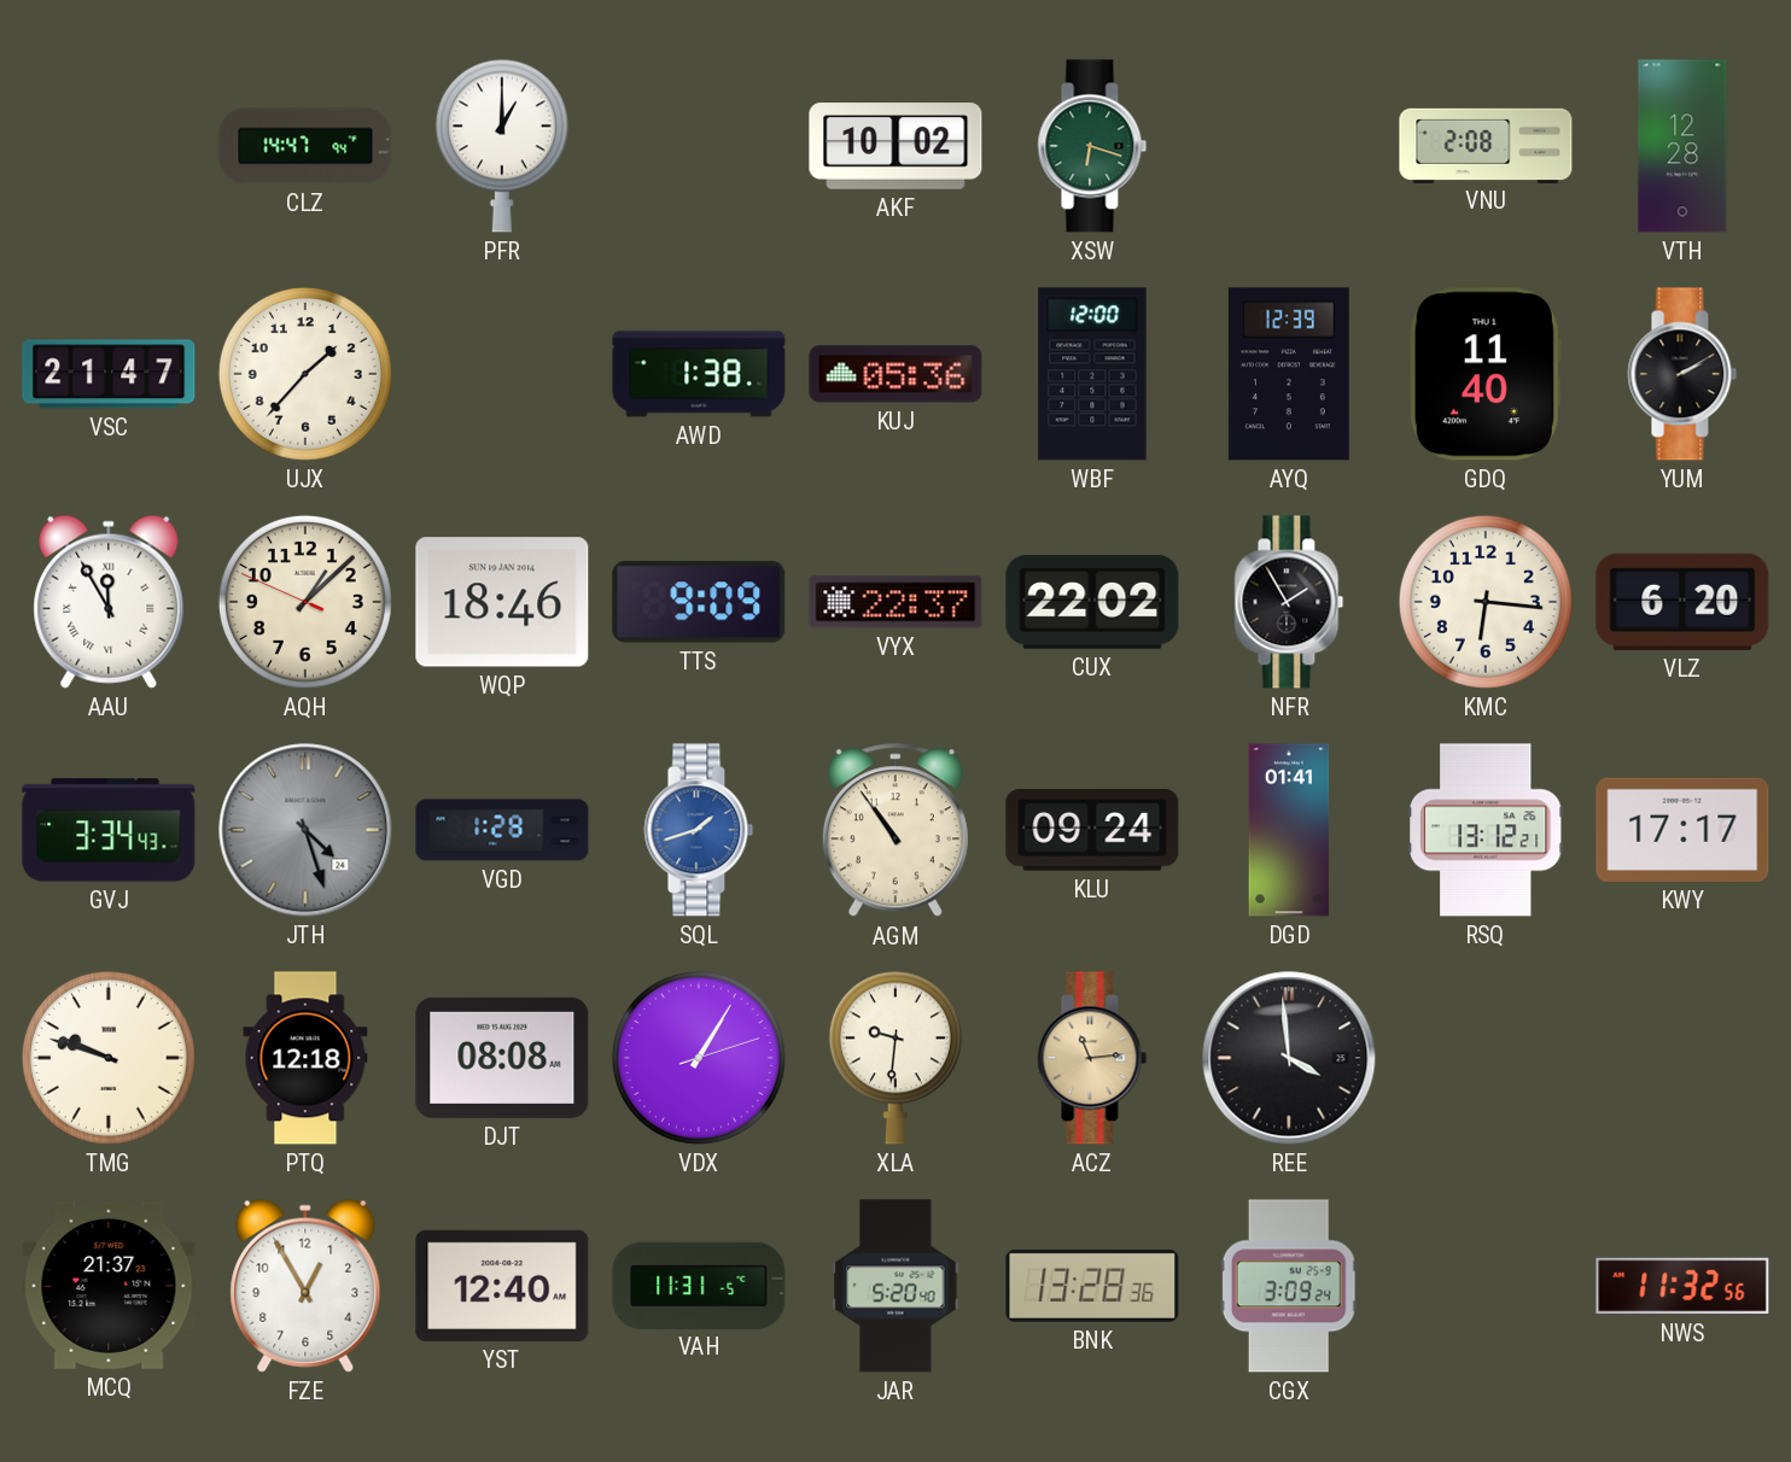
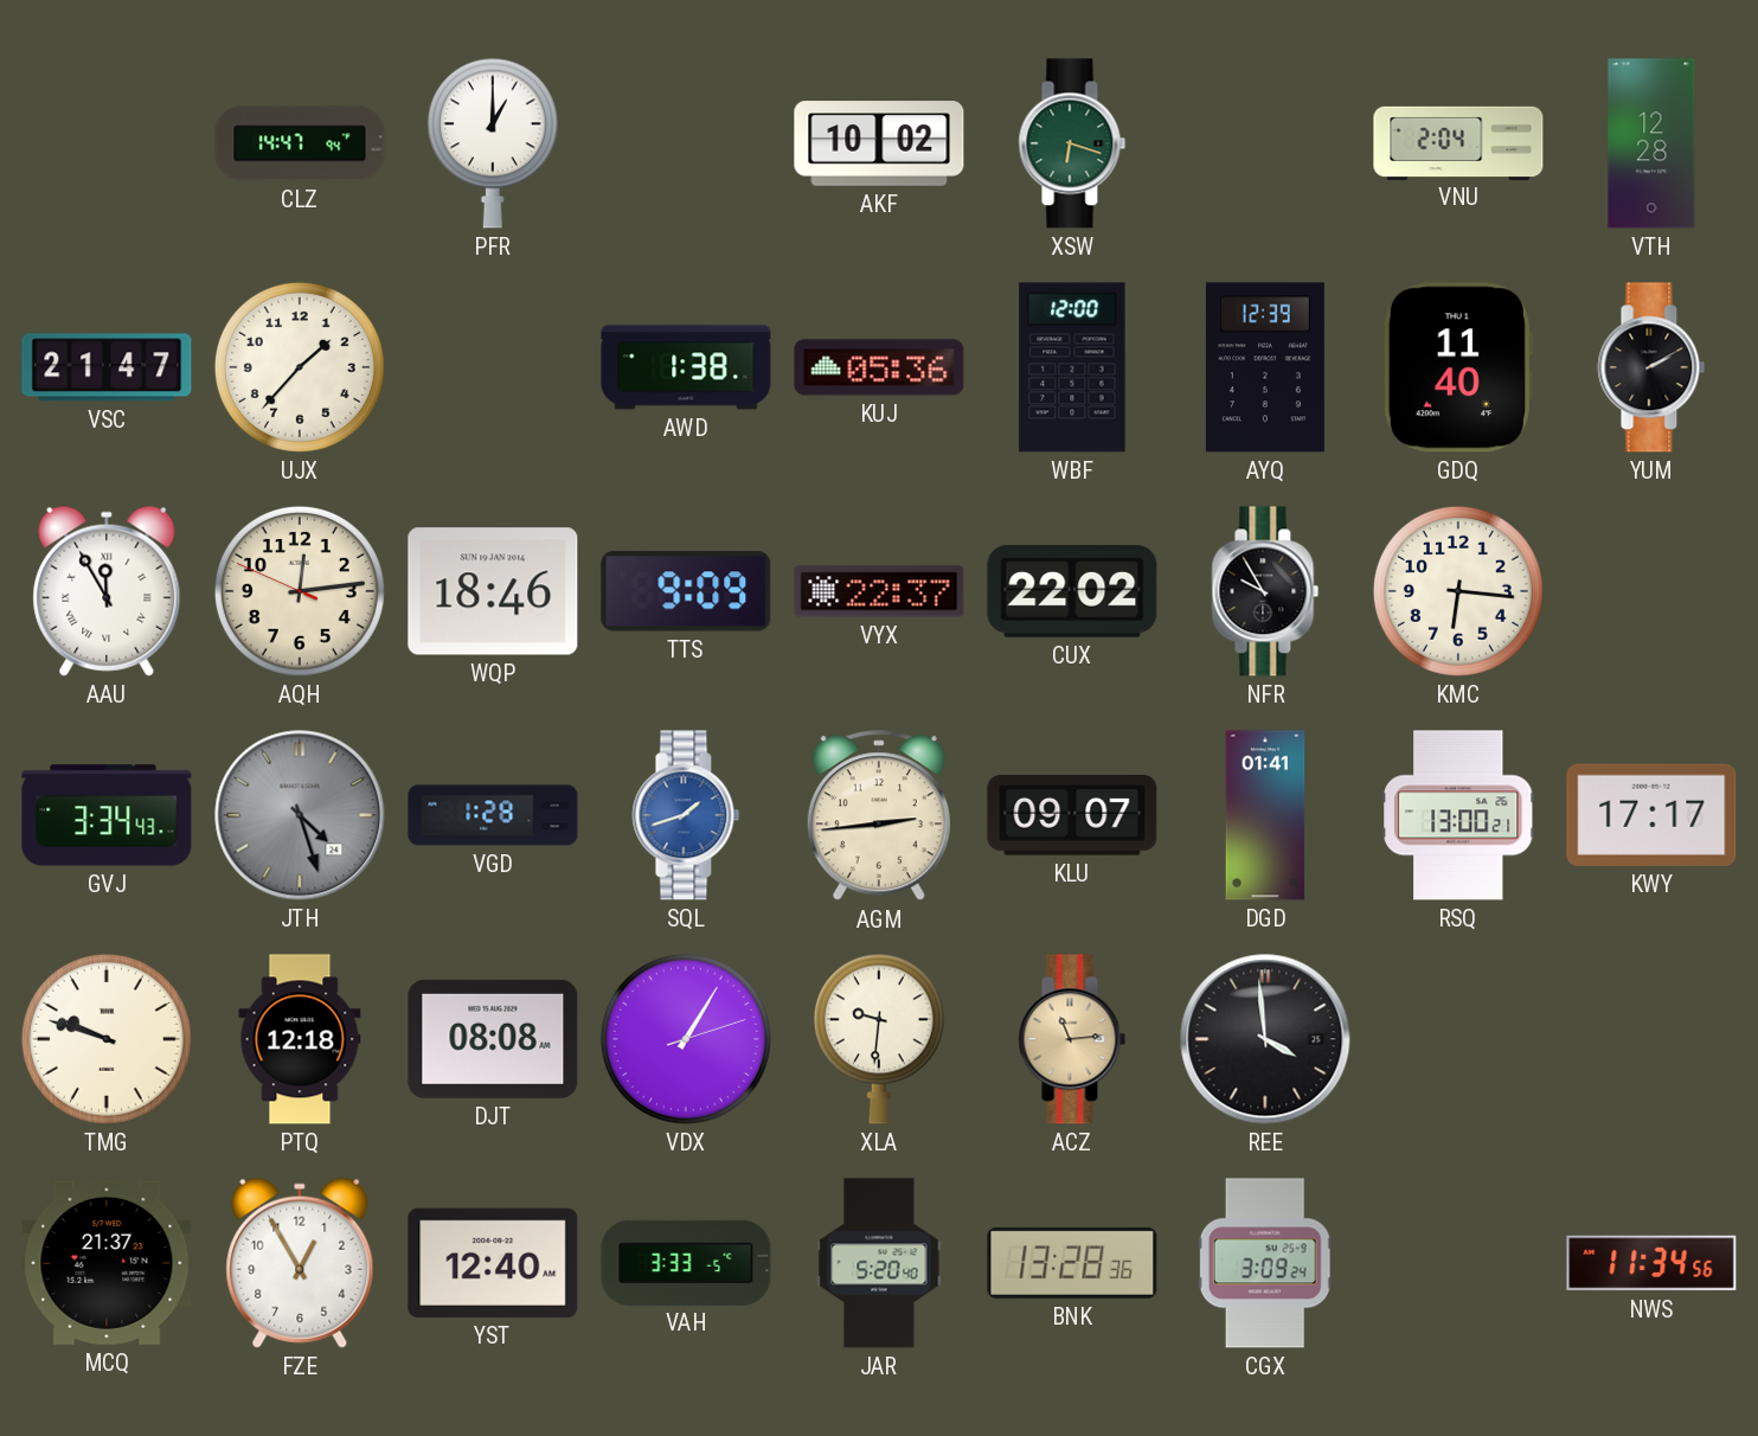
VNU: 2:08 -> 2:04
AQH: 1:07 -> 12:13
NFR: 1:55 -> 9:55
VLZ: 6:20 -> none
AGM: 10:54 -> 2:44
KLU: 09:24 -> 09:07
RSQ: 13:12 -> 13:00
VAH: 11:31 -> 3:33
NWS: 11:32 -> 11:34
